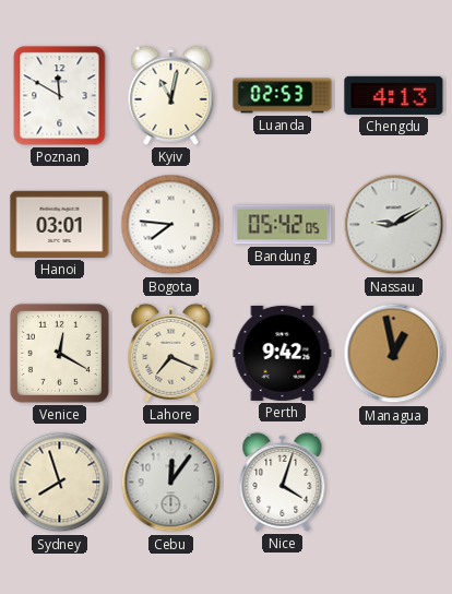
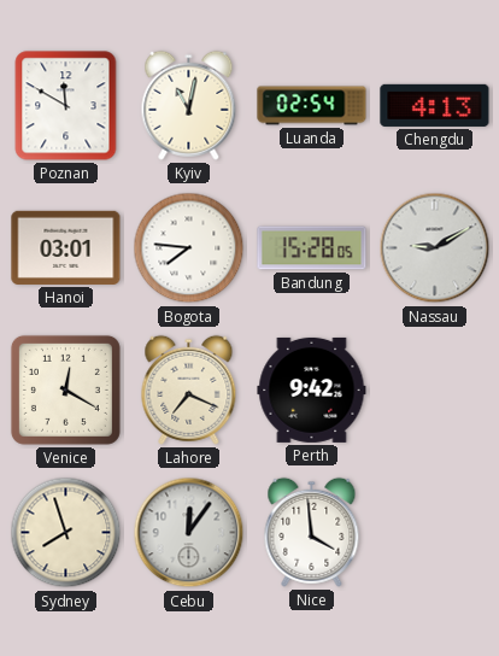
Luanda: 02:53 -> 02:54
Bandung: 05:42 -> 15:28
Managua: 12:58 -> none
Nice: 4:03 -> 3:59
